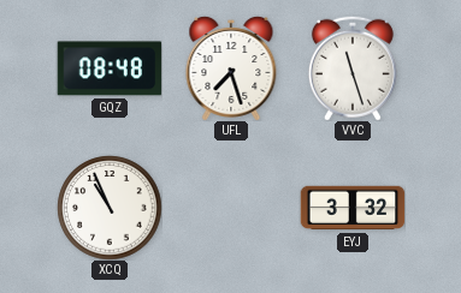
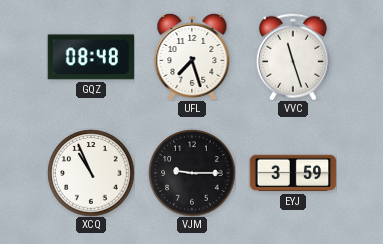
VJM: none -> 9:15
EYJ: 3:32 -> 3:59
